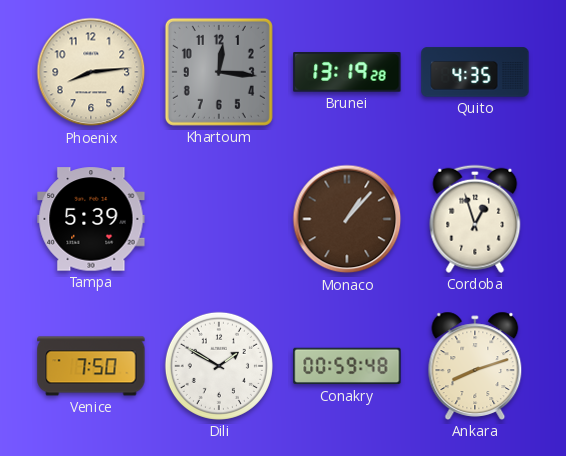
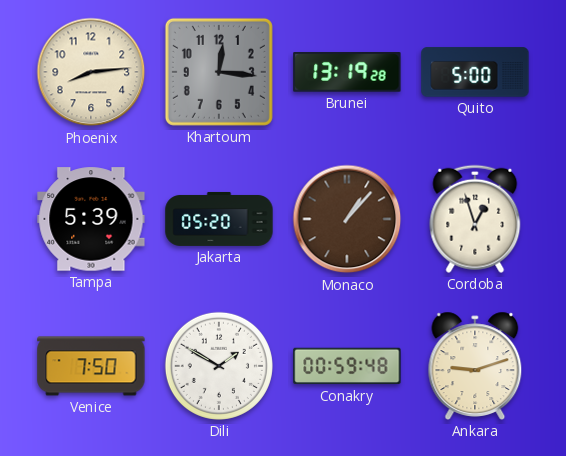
Quito: 4:35 -> 5:00
Jakarta: none -> 05:20
Ankara: 8:12 -> 9:12
